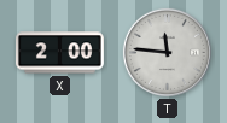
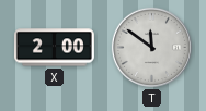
T: 11:46 -> 11:51
